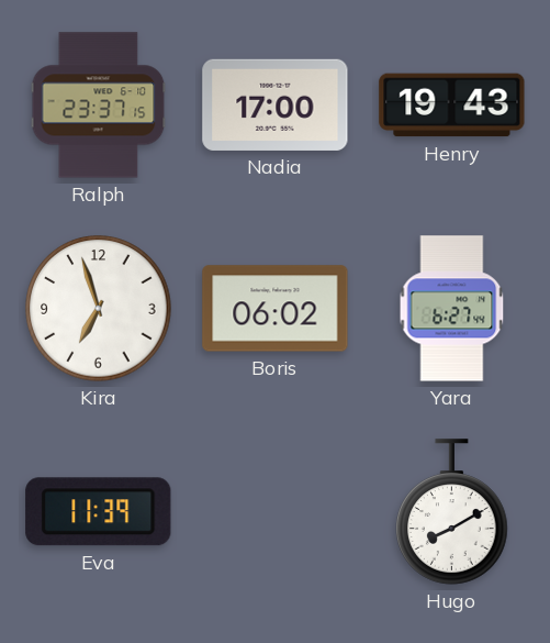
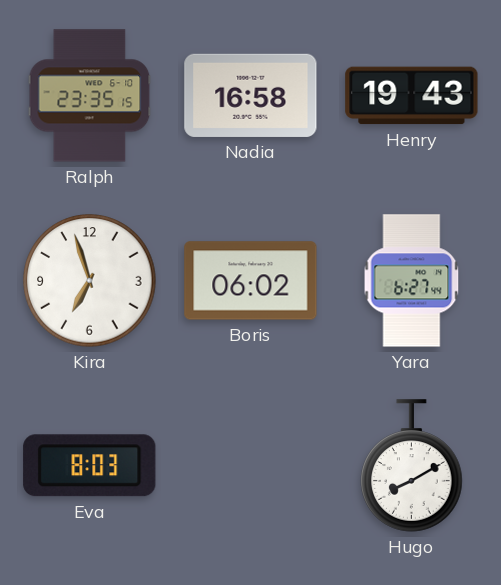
Ralph: 23:37 -> 23:35
Nadia: 17:00 -> 16:58
Eva: 11:39 -> 8:03
